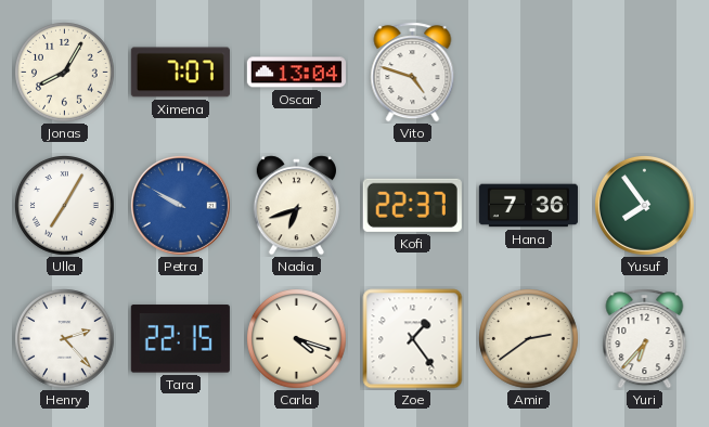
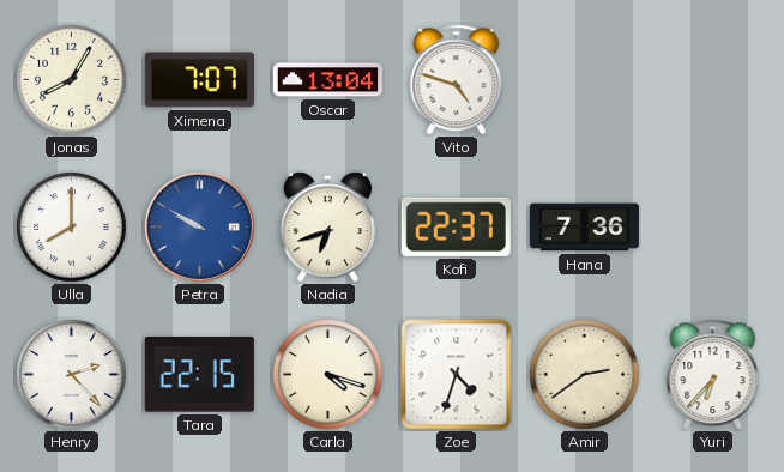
Ulla: 7:05 -> 8:00
Yusuf: 7:54 -> none
Zoe: 1:24 -> 4:33
